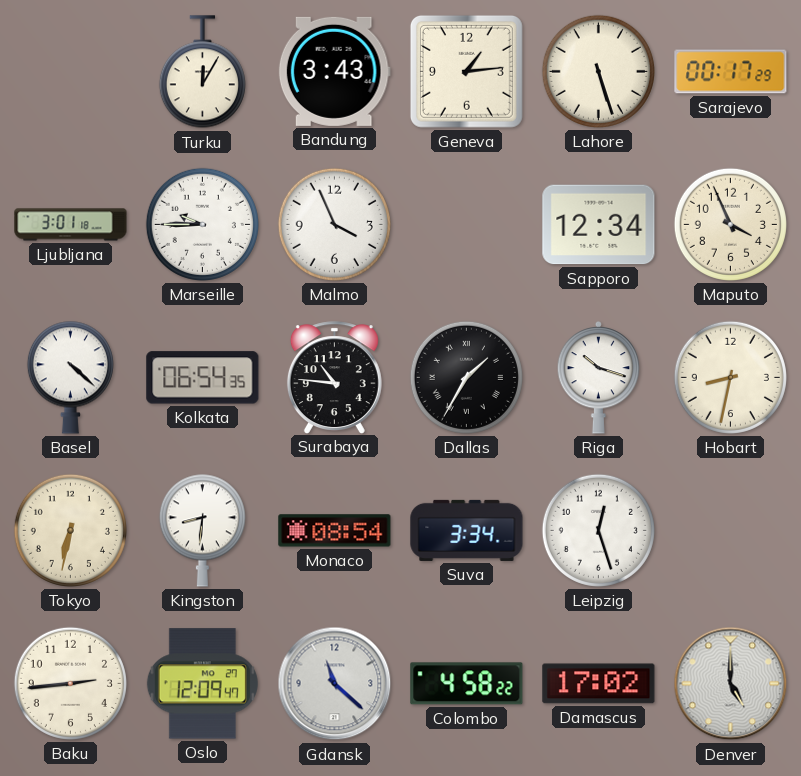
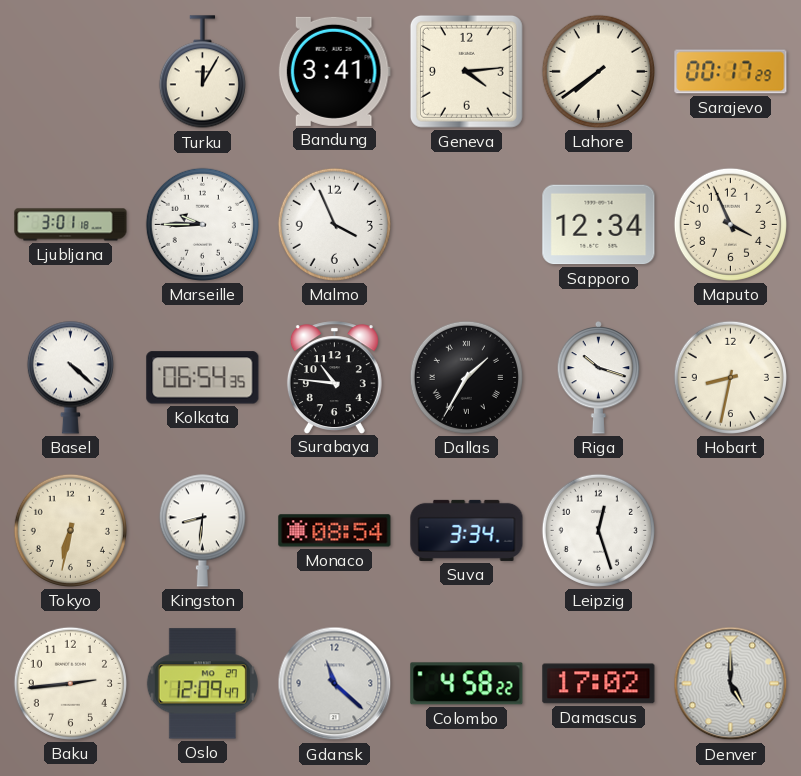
Bandung: 3:43 -> 3:41
Geneva: 1:14 -> 4:14
Lahore: 5:27 -> 7:39
